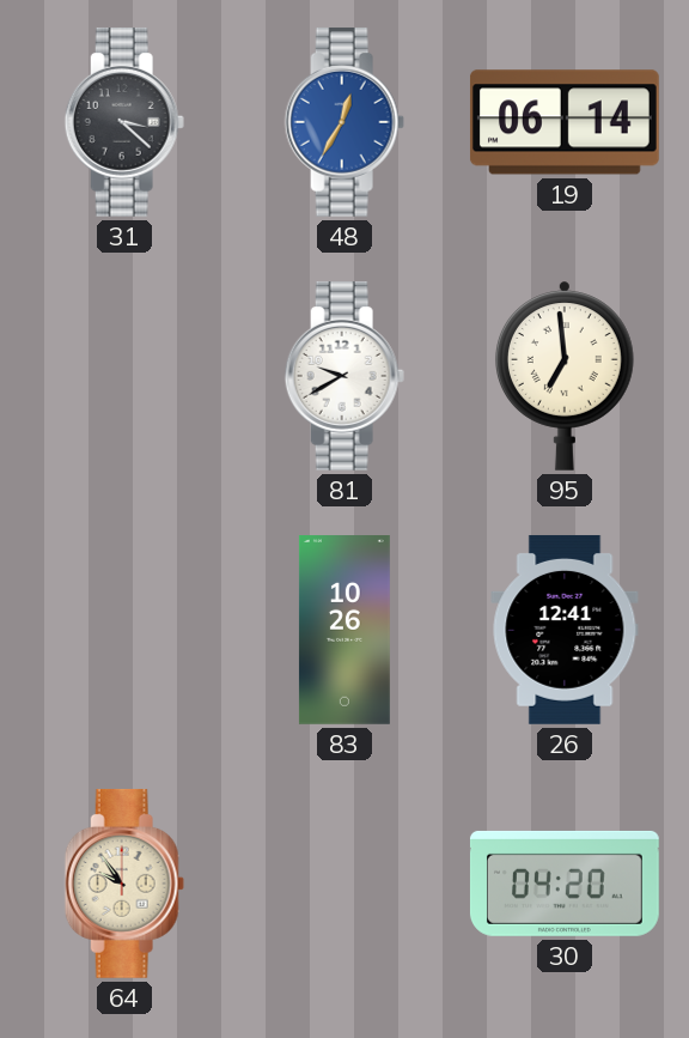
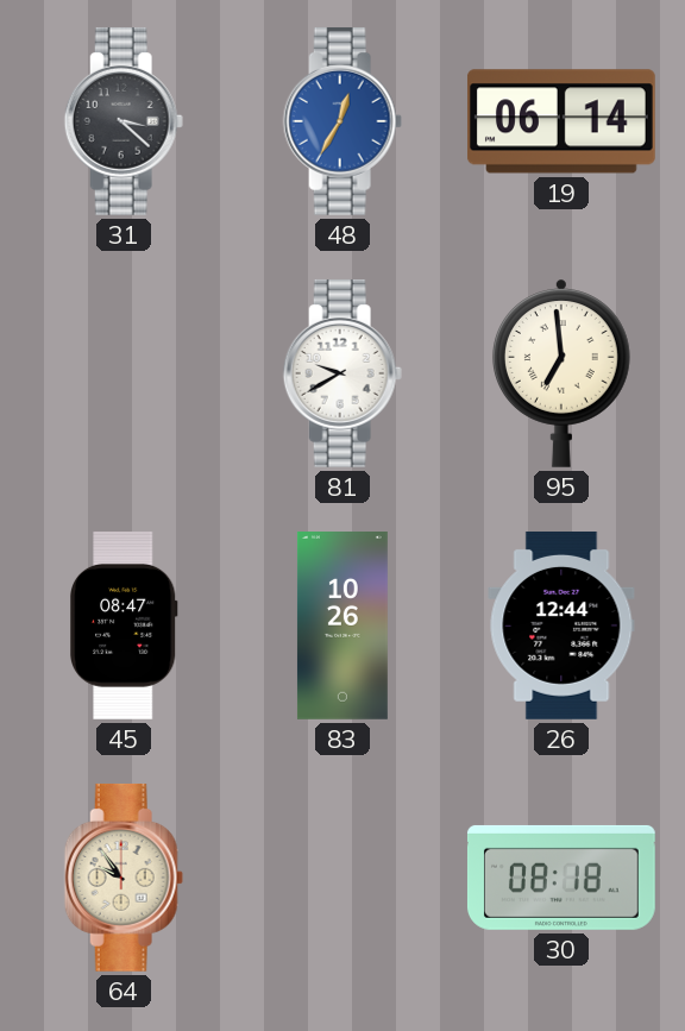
45: none -> 08:47
26: 12:41 -> 12:44
30: 04:20 -> 08:18
